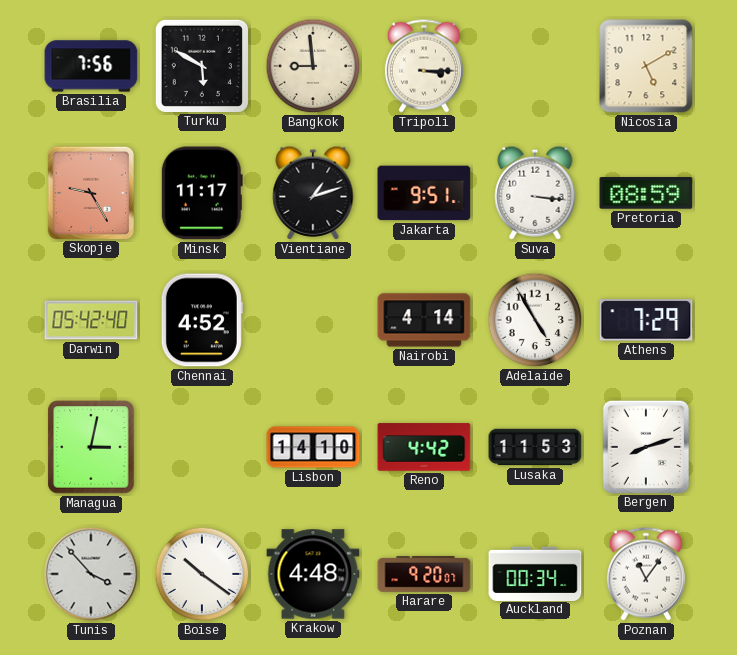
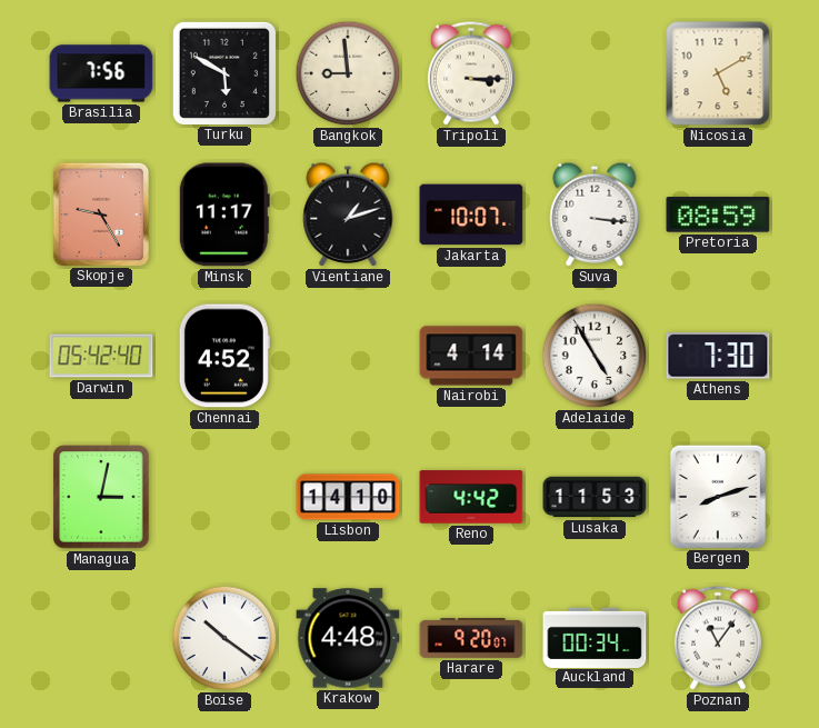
Jakarta: 9:51 -> 10:07
Athens: 7:29 -> 7:30
Tunis: 3:53 -> none
